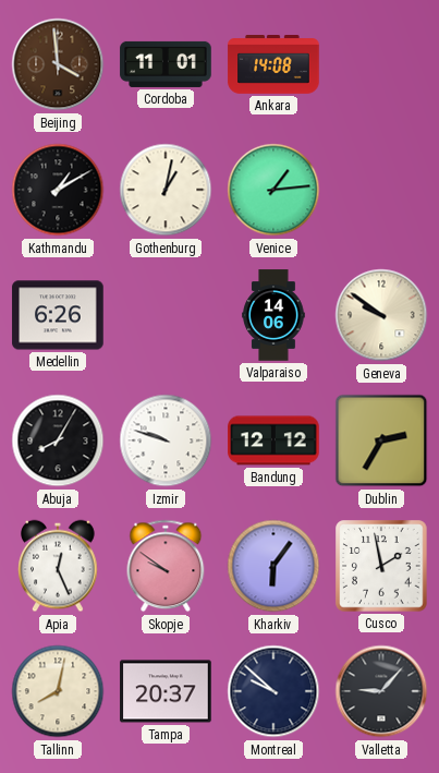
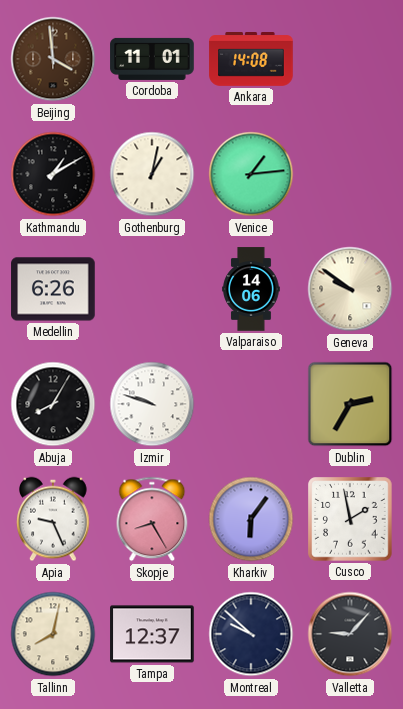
Bandung: 12:12 -> none
Apia: 12:26 -> 9:26
Skopje: 9:51 -> 8:25
Tampa: 20:37 -> 12:37
